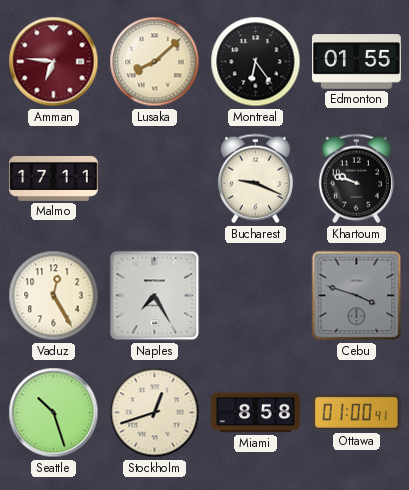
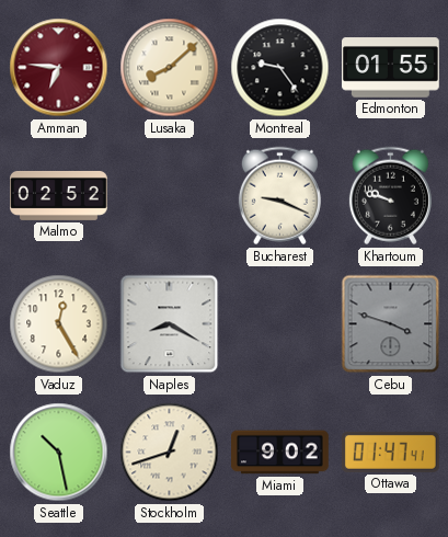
Montreal: 6:24 -> 9:24
Malmo: 17:11 -> 02:52
Naples: 7:25 -> 8:20
Seattle: 10:27 -> 10:28
Miami: 8:58 -> 9:02
Ottawa: 01:00 -> 01:47
